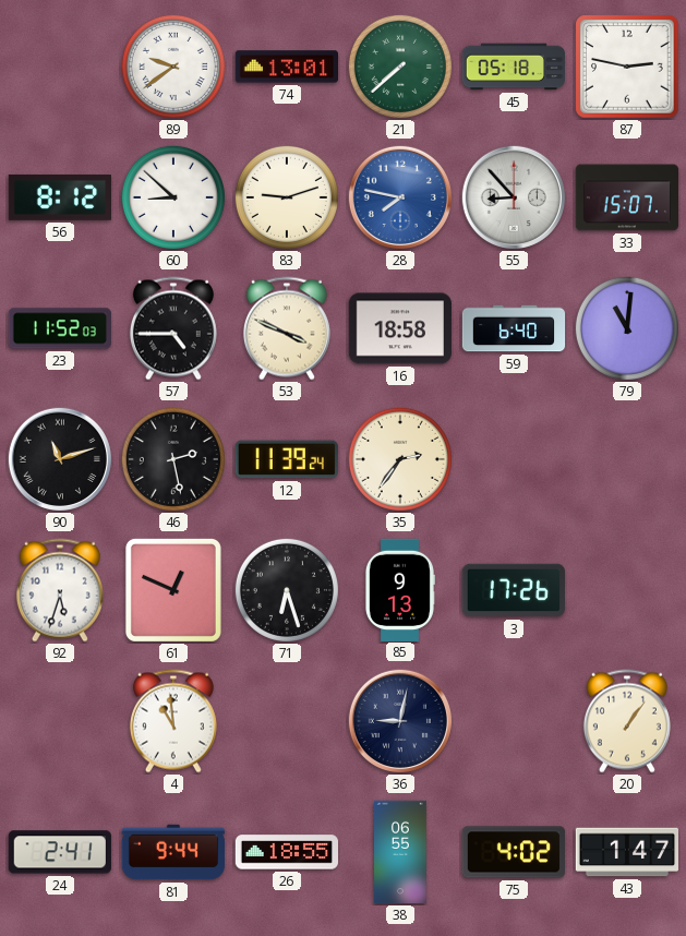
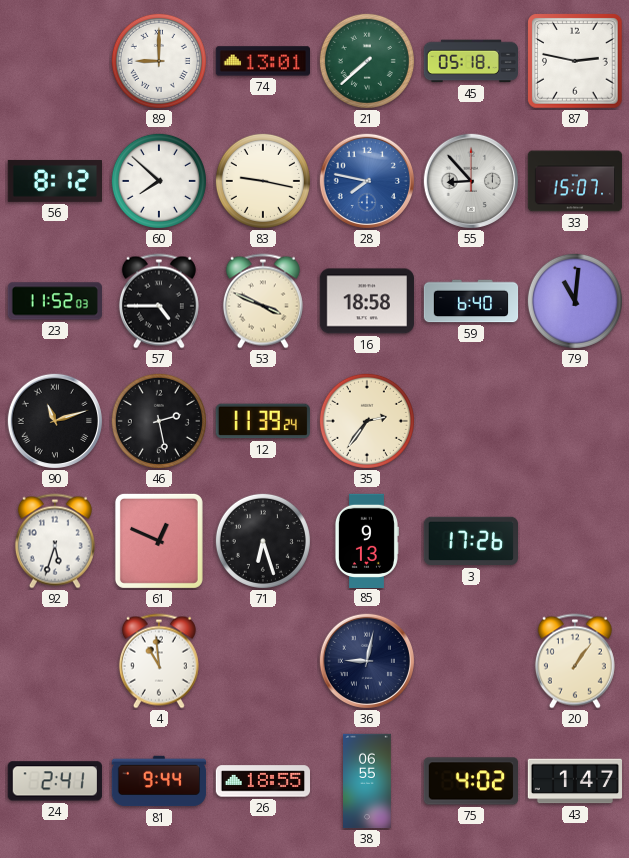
89: 9:39 -> 9:00
60: 8:52 -> 7:52
83: 9:12 -> 9:17
